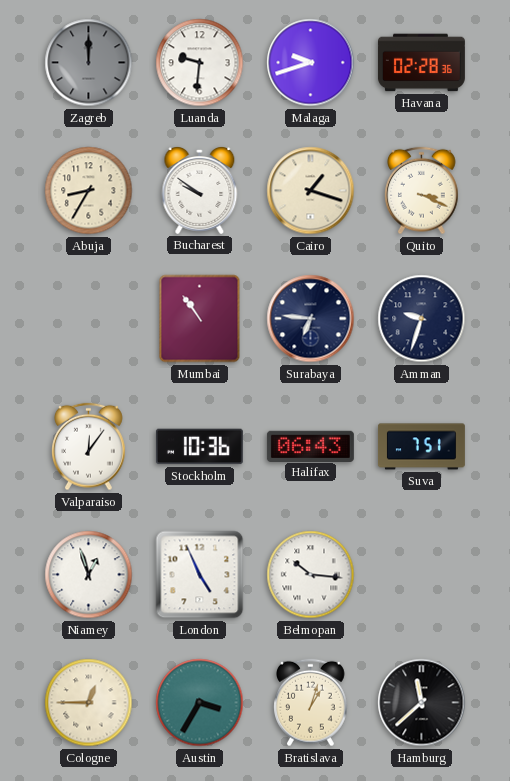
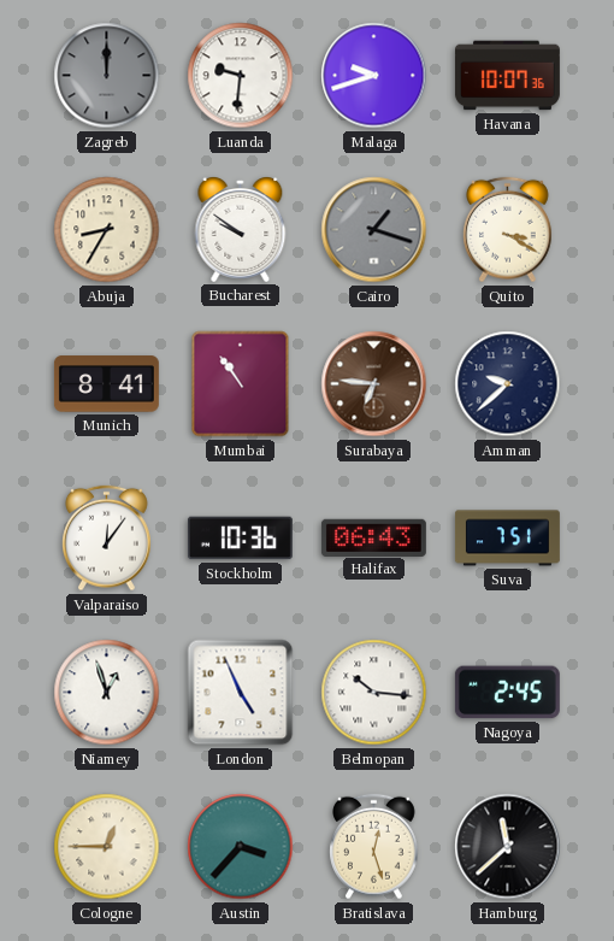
Havana: 02:28 -> 10:07
Cairo dial: cream -> grey
Quito: 3:19 -> 3:20
Munich: none -> 8:41
Surabaya dial: navy -> brown
Amman: 9:33 -> 9:38
Nagoya: none -> 2:45
Austin: 3:35 -> 3:37
Bratislava: 1:03 -> 12:27
